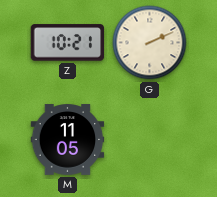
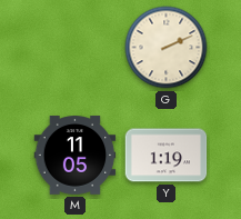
Z: 10:21 -> none
Y: none -> 1:19
